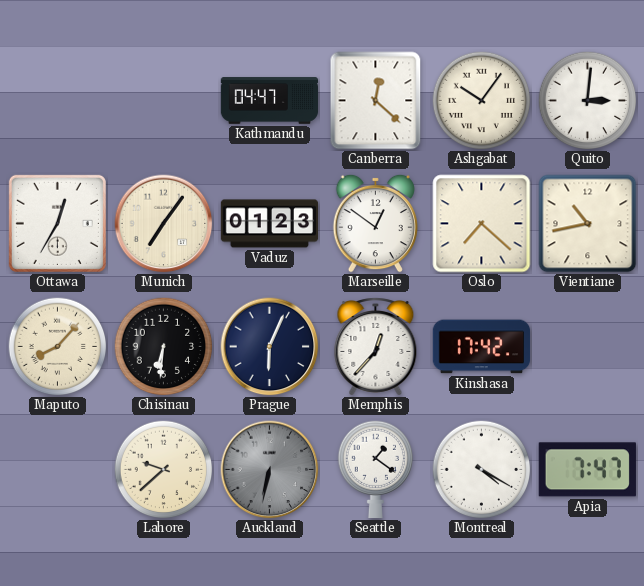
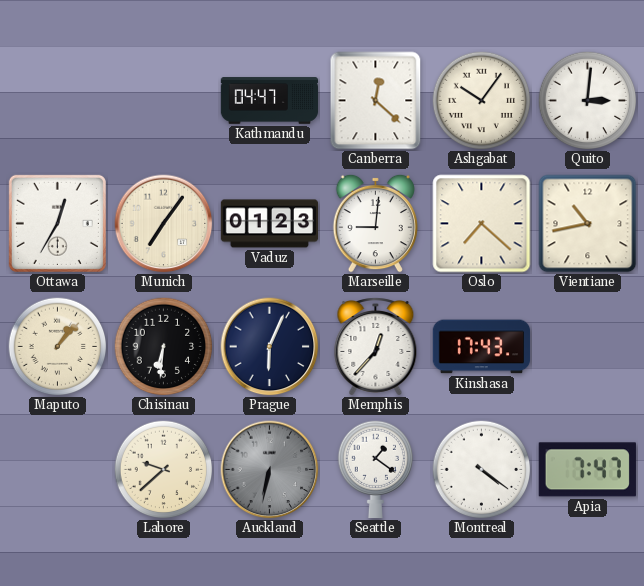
Marseille: 12:51 -> 9:01
Maputo: 8:07 -> 1:07
Kinshasa: 17:42 -> 17:43
Montreal: 4:20 -> 4:21
